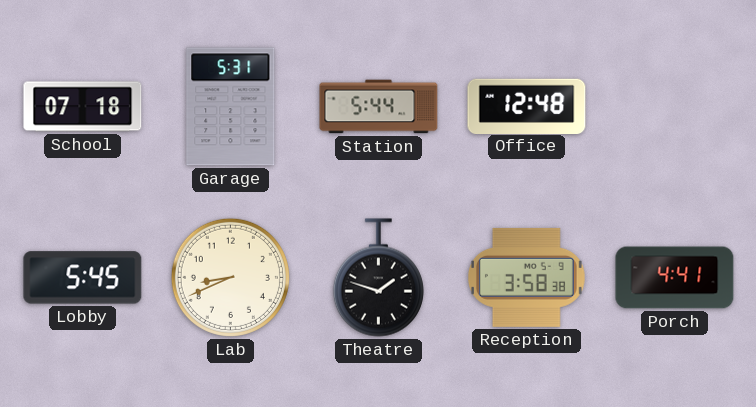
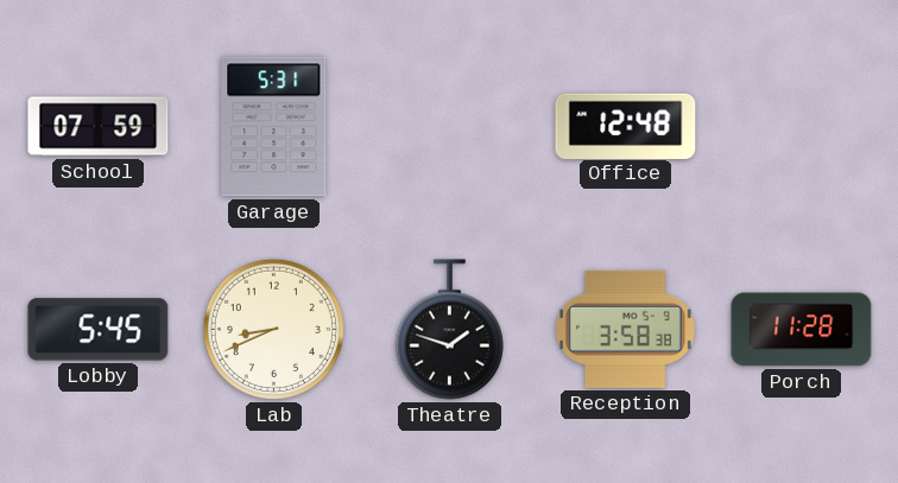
School: 07:18 -> 07:59
Station: 5:44 -> none
Porch: 4:41 -> 11:28
